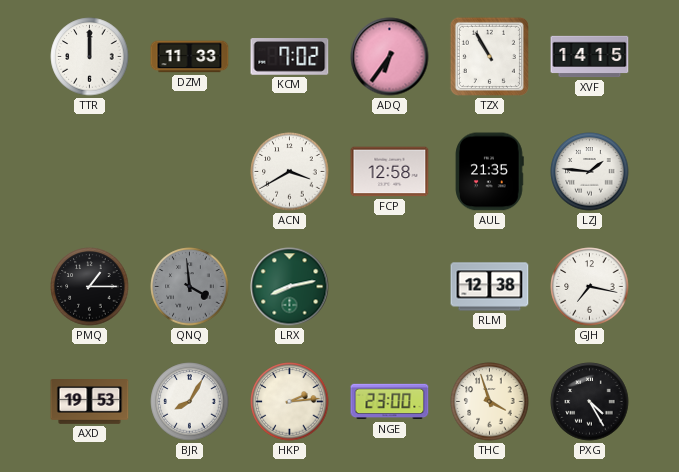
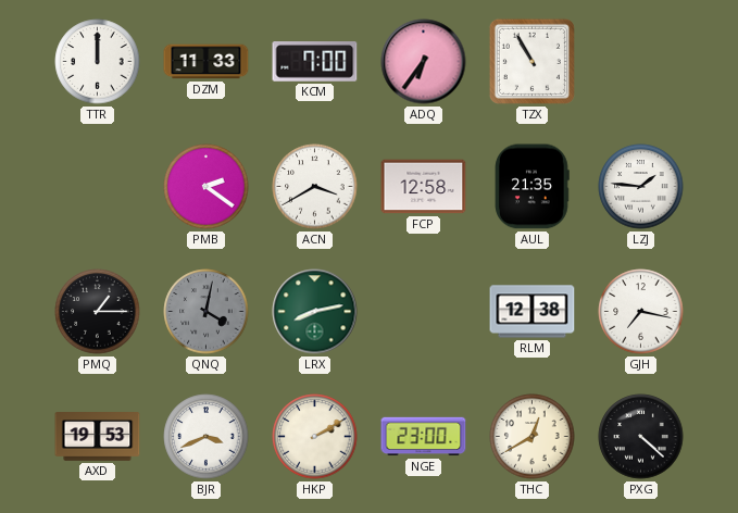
KCM: 7:02 -> 7:00
XVF: 14:15 -> none
PMB: none -> 2:21
QNQ: 3:59 -> 4:02
BJR: 8:05 -> 3:41
HKP: 2:14 -> 2:10
THC: 3:57 -> 12:40
PXG: 4:25 -> 4:22
